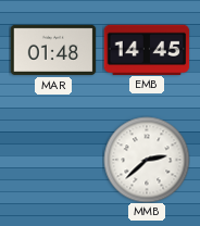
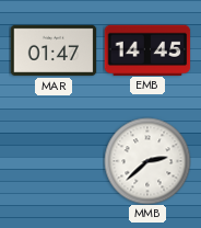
MAR: 01:48 -> 01:47
